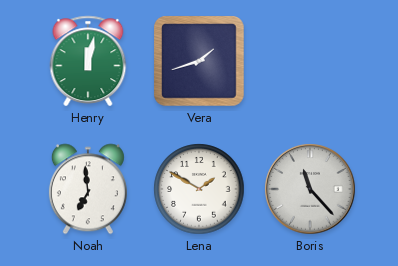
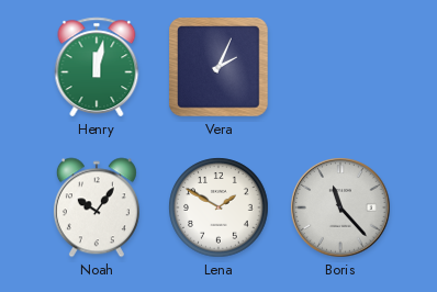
Vera: 1:42 -> 2:04
Noah: 6:59 -> 10:06
